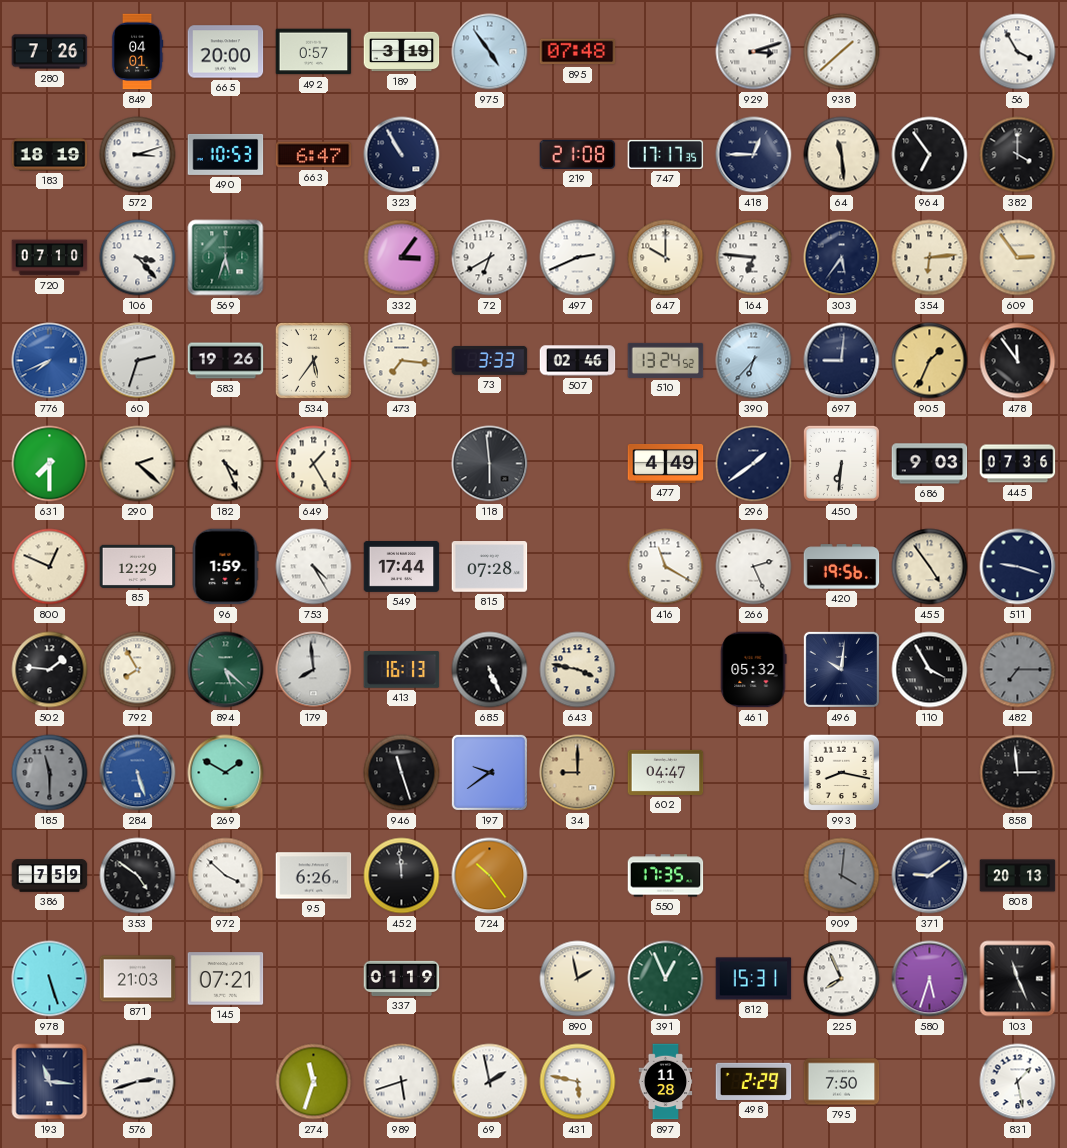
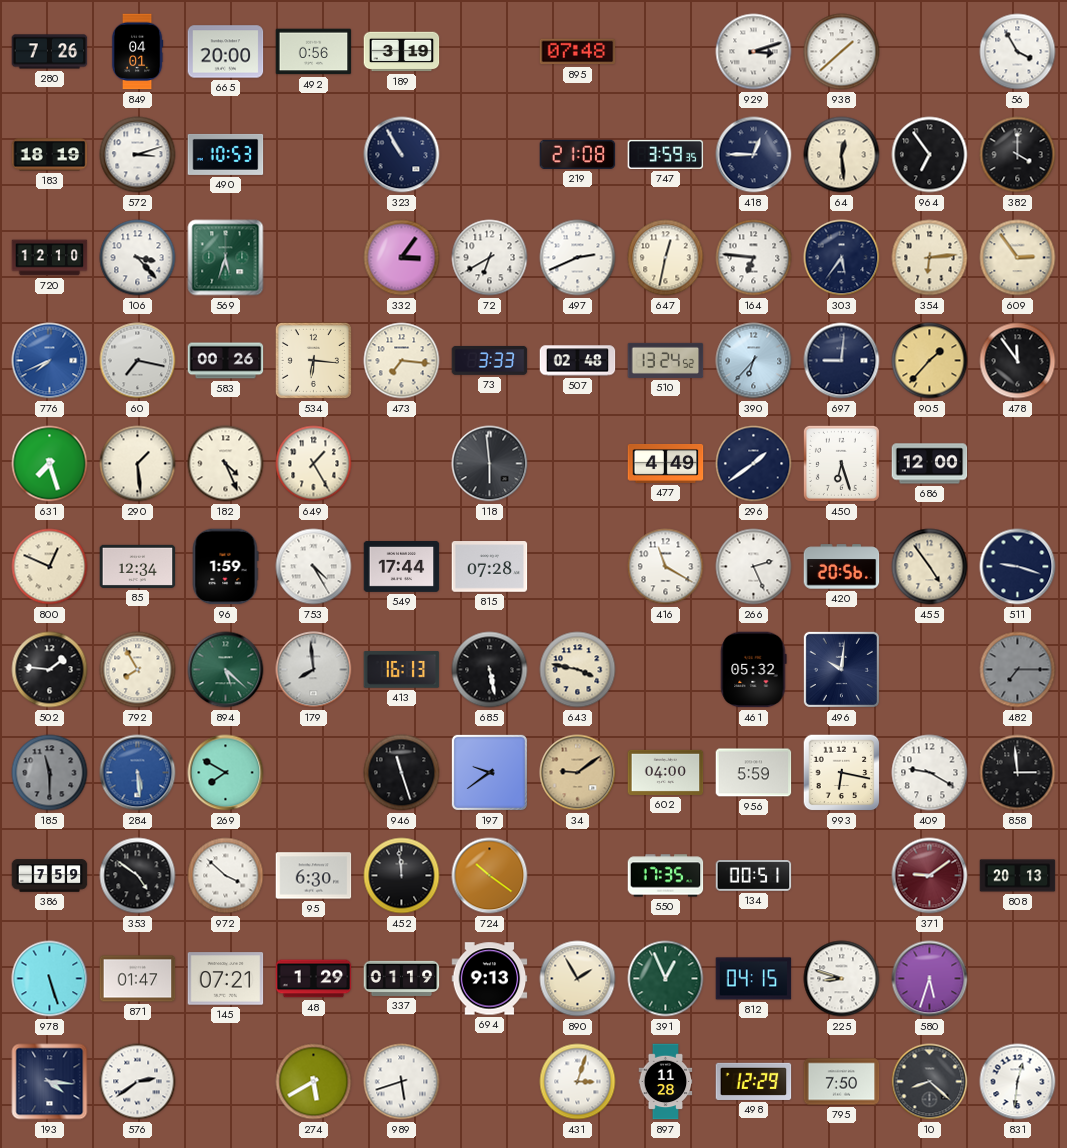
492: 0:57 -> 0:56
975: 4:54 -> none
663: 6:47 -> none
747: 17:17 -> 3:59
64: 11:29 -> 12:29
720: 07:10 -> 12:10
647: 10:00 -> 12:32
60: 2:33 -> 7:17
583: 19:26 -> 00:26
534: 5:36 -> 6:16
507: 02:46 -> 02:48
905: 1:34 -> 1:37
631: 7:30 -> 7:27
290: 2:22 -> 1:29
450: 6:31 -> 6:27
686: 9:03 -> 12:00
445: 07:36 -> none
85: 12:29 -> 12:34
420: 19:56 -> 20:56
685: 5:26 -> 5:28
110: 3:55 -> none
284: 5:27 -> 5:29
269: 1:50 -> 7:50
34: 9:00 -> 9:09
602: 04:47 -> 04:00
956: none -> 5:59
993: 8:17 -> 6:17
409: none -> 9:20
95: 6:26 -> 6:30
724: 10:24 -> 10:21
134: none -> 00:51
909: 4:01 -> none
371 dial: navy -> burgundy
871: 21:03 -> 01:47
48: none -> 1:29
694: none -> 9:13
890: 1:58 -> 1:55
812: 15:31 -> 04:15
225: 7:56 -> 8:48
103: 11:26 -> none
193: 11:16 -> 4:16
576: 2:42 -> 2:39
274: 11:33 -> 5:40
69: 1:58 -> none
431: 5:47 -> 3:03
498: 2:29 -> 12:29
10: none -> 8:22
831: 1:28 -> 12:31
